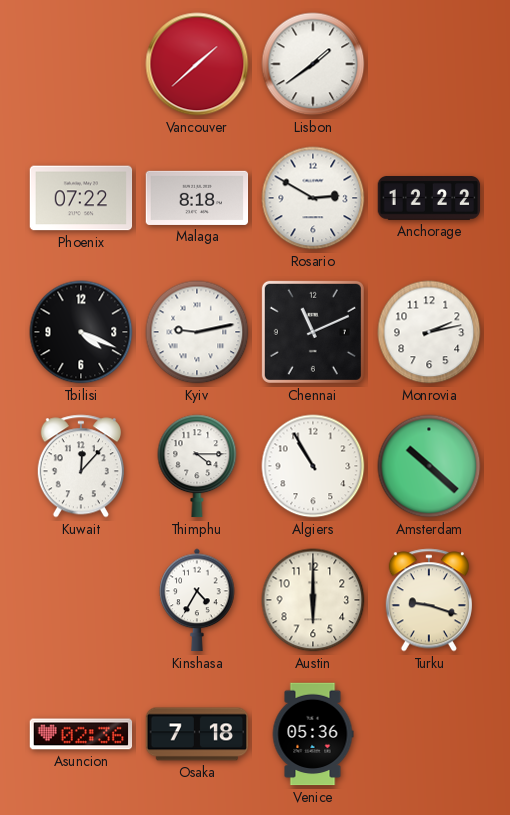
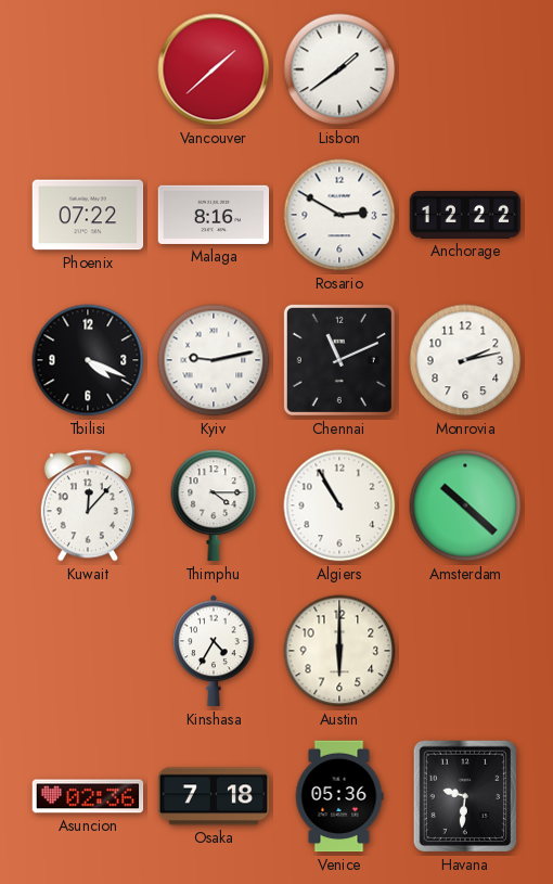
Malaga: 8:18 -> 8:16
Turku: 9:18 -> none
Havana: none -> 9:31
